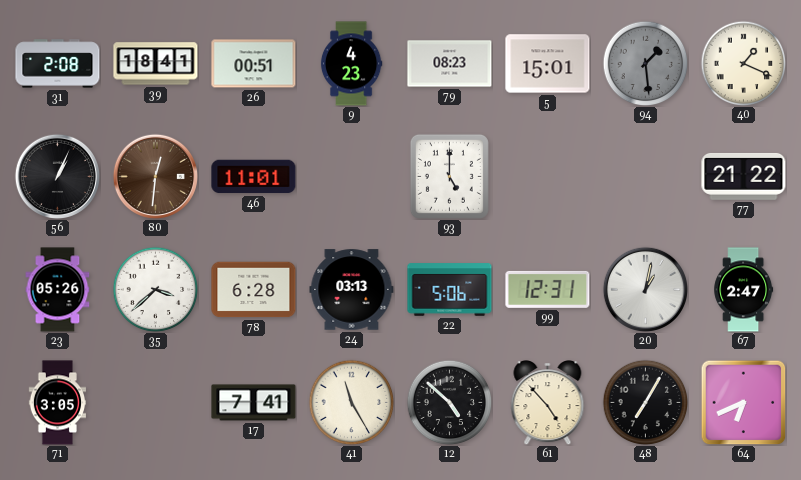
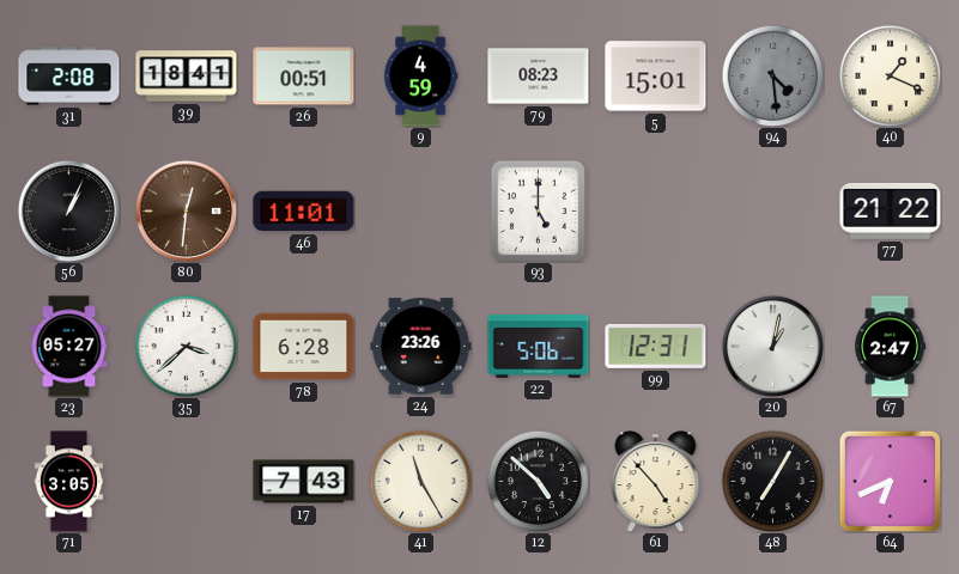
9: 4:23 -> 4:59
94: 1:29 -> 4:29
23: 05:26 -> 05:27
24: 03:13 -> 23:26
17: 7:41 -> 7:43
